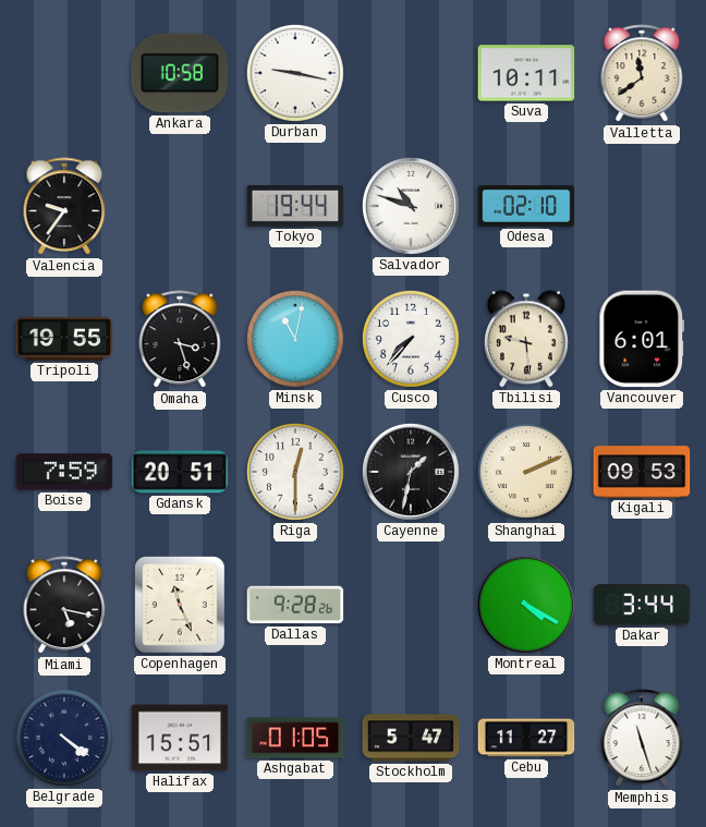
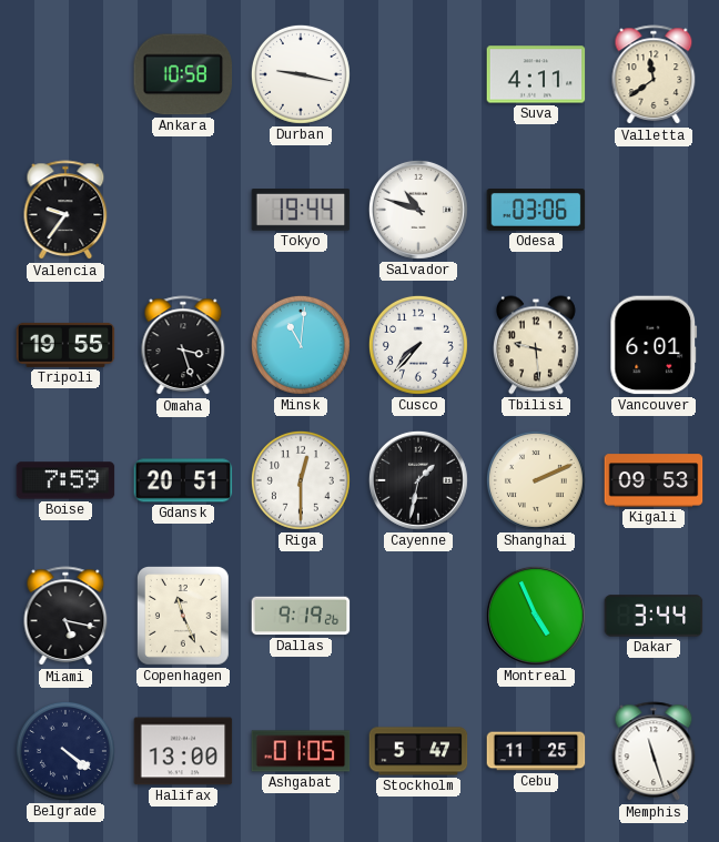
Suva: 10:11 -> 4:11
Odesa: 02:10 -> 03:06
Minsk: 11:02 -> 11:01
Dallas: 9:28 -> 9:19
Montreal: 4:20 -> 4:56
Halifax: 15:51 -> 13:00
Cebu: 11:27 -> 11:25
